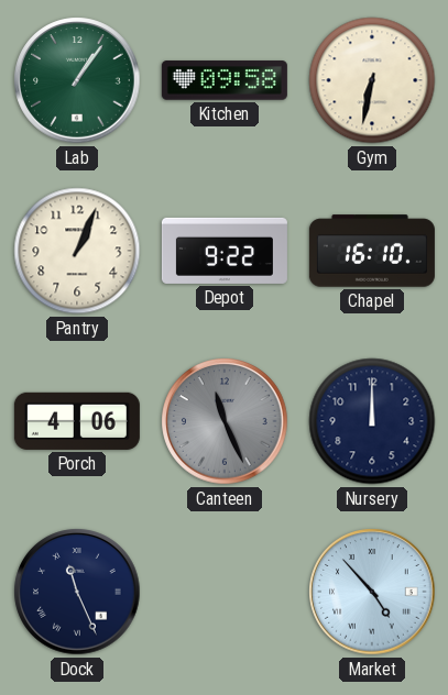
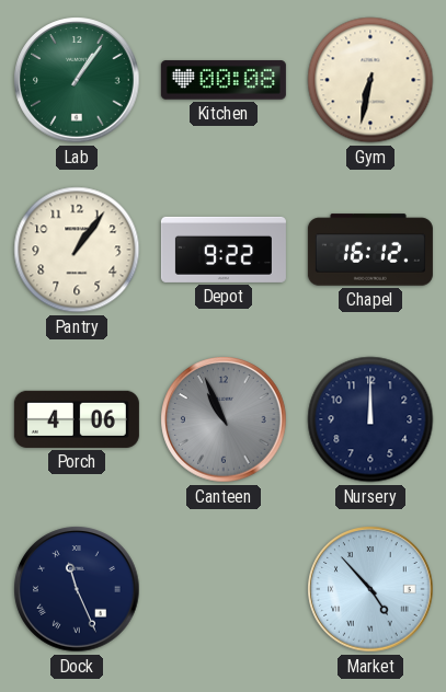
Kitchen: 09:58 -> 00:08
Pantry: 1:04 -> 1:06
Chapel: 16:10 -> 16:12
Canteen: 11:26 -> 10:56
